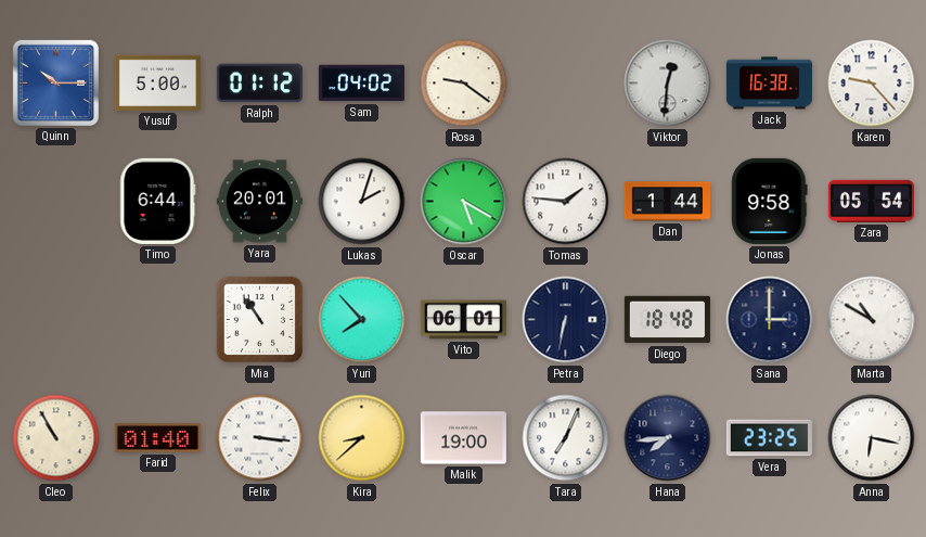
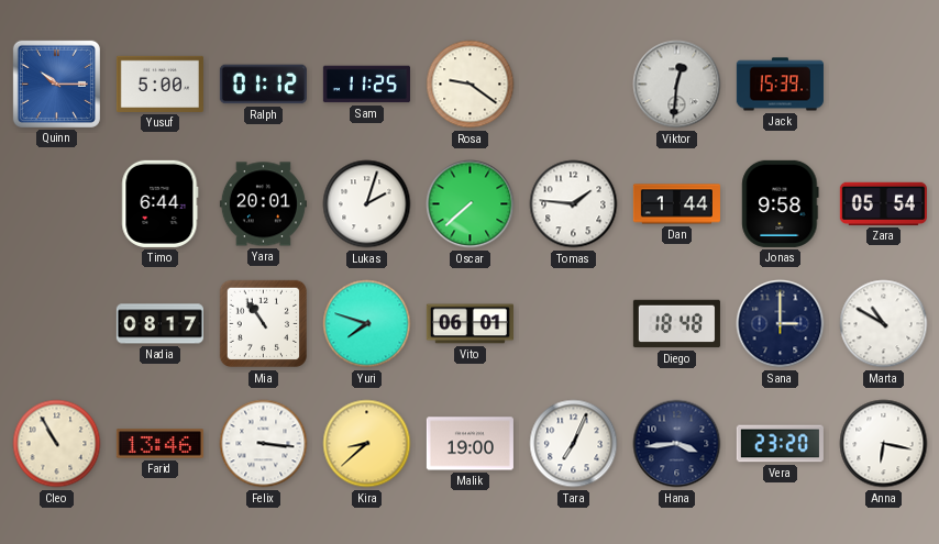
Sam: 04:02 -> 11:25
Jack: 16:38 -> 15:39
Karen: 9:23 -> none
Oscar: 5:20 -> 7:38
Nadia: none -> 08:17
Yuri: 7:53 -> 7:48
Petra: 6:32 -> none
Farid: 01:40 -> 13:46
Hana: 7:44 -> 3:44
Vera: 23:25 -> 23:20
